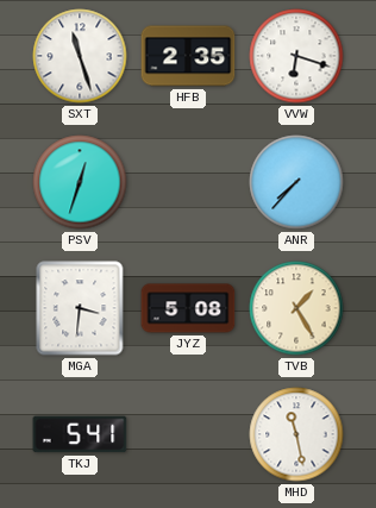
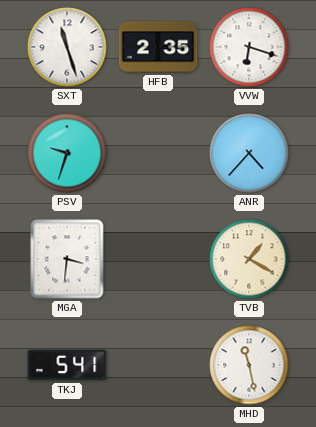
PSV: 12:33 -> 9:33
ANR: 7:37 -> 4:37
JYZ: 5:08 -> none
TVB: 1:25 -> 1:20
